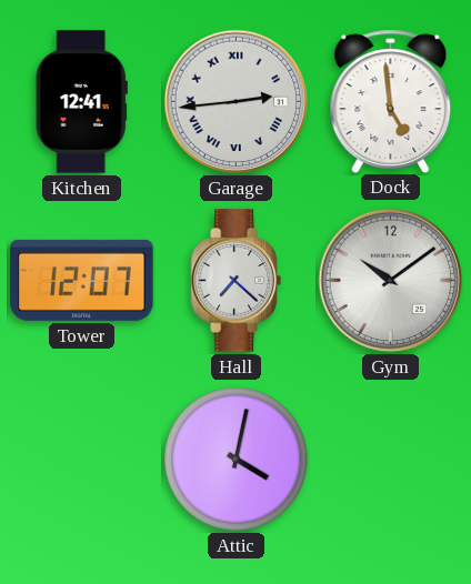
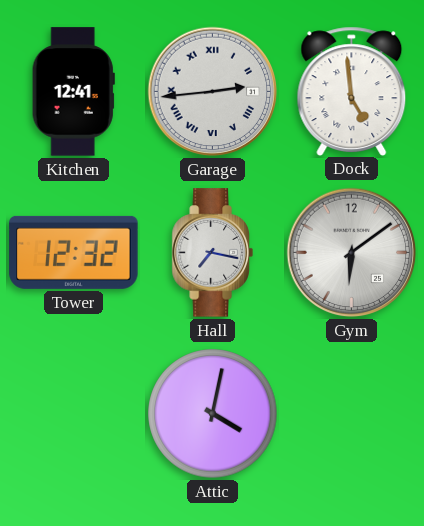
Tower: 12:07 -> 12:32
Hall: 7:22 -> 7:17
Gym: 10:09 -> 6:09
